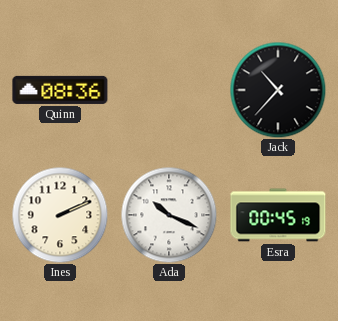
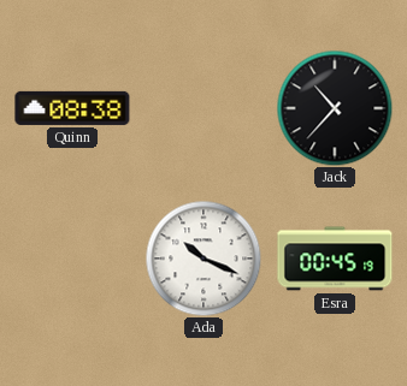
Quinn: 08:36 -> 08:38
Ines: 2:11 -> none
